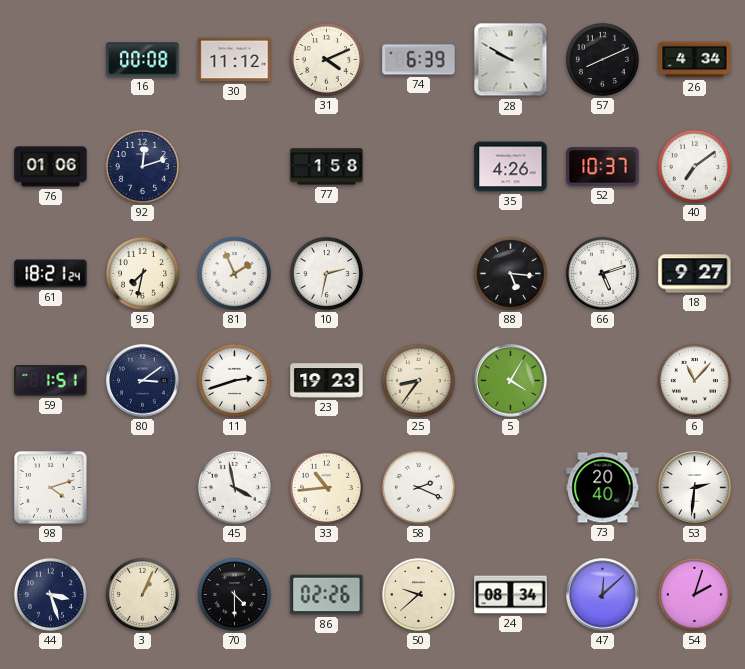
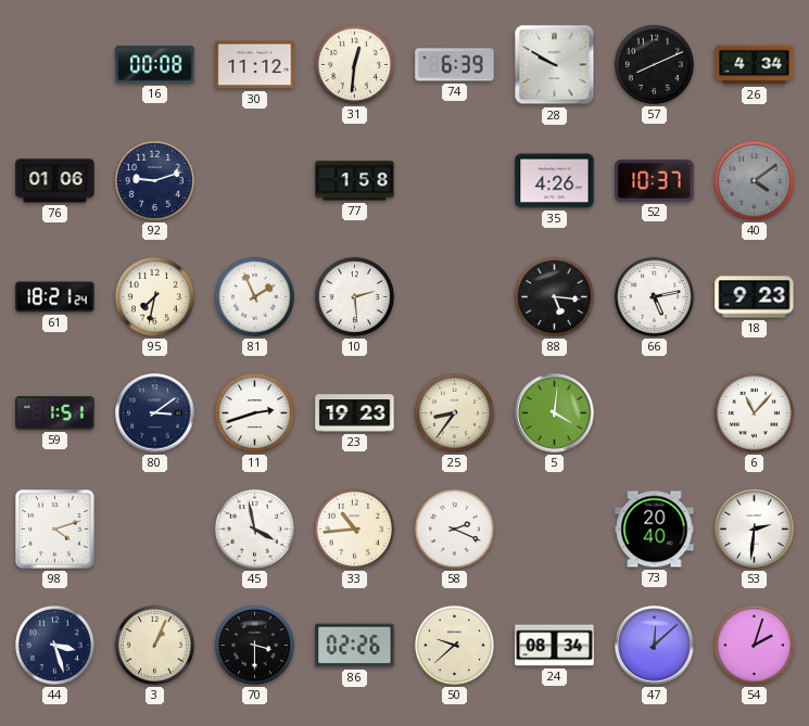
31: 4:11 -> 12:31
92: 12:12 -> 9:12
40: 7:09 -> 4:09
40 dial: white -> grey
10: 2:32 -> 2:29
66: 5:12 -> 5:13
18: 9:27 -> 9:23
5: 4:05 -> 4:01
70: 4:30 -> 3:30
